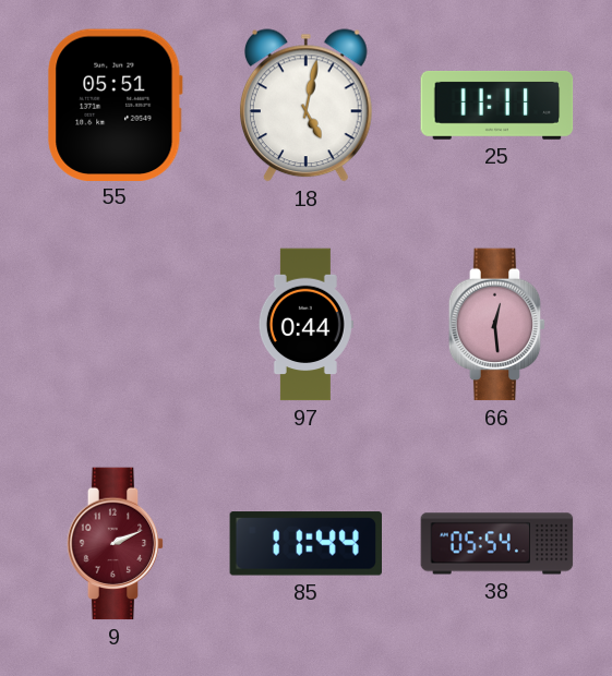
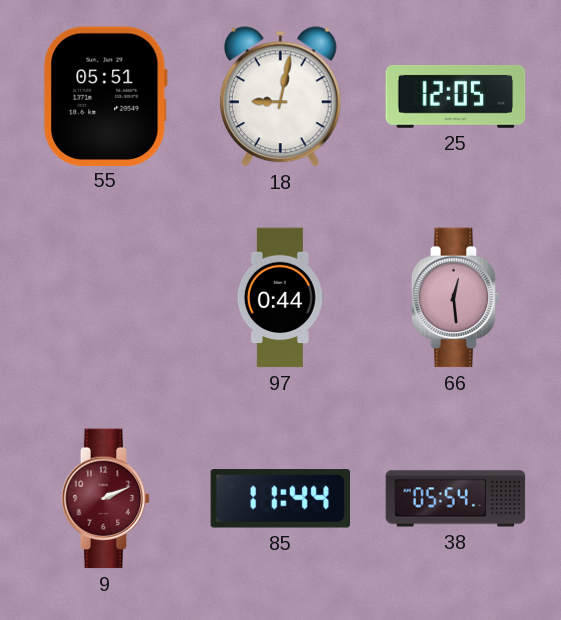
18: 5:02 -> 9:02
25: 11:11 -> 12:05
